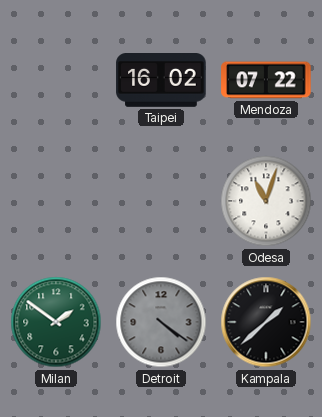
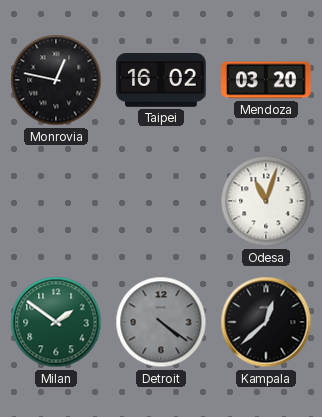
Monrovia: none -> 12:47
Mendoza: 07:22 -> 03:20
Kampala: 1:38 -> 12:38
